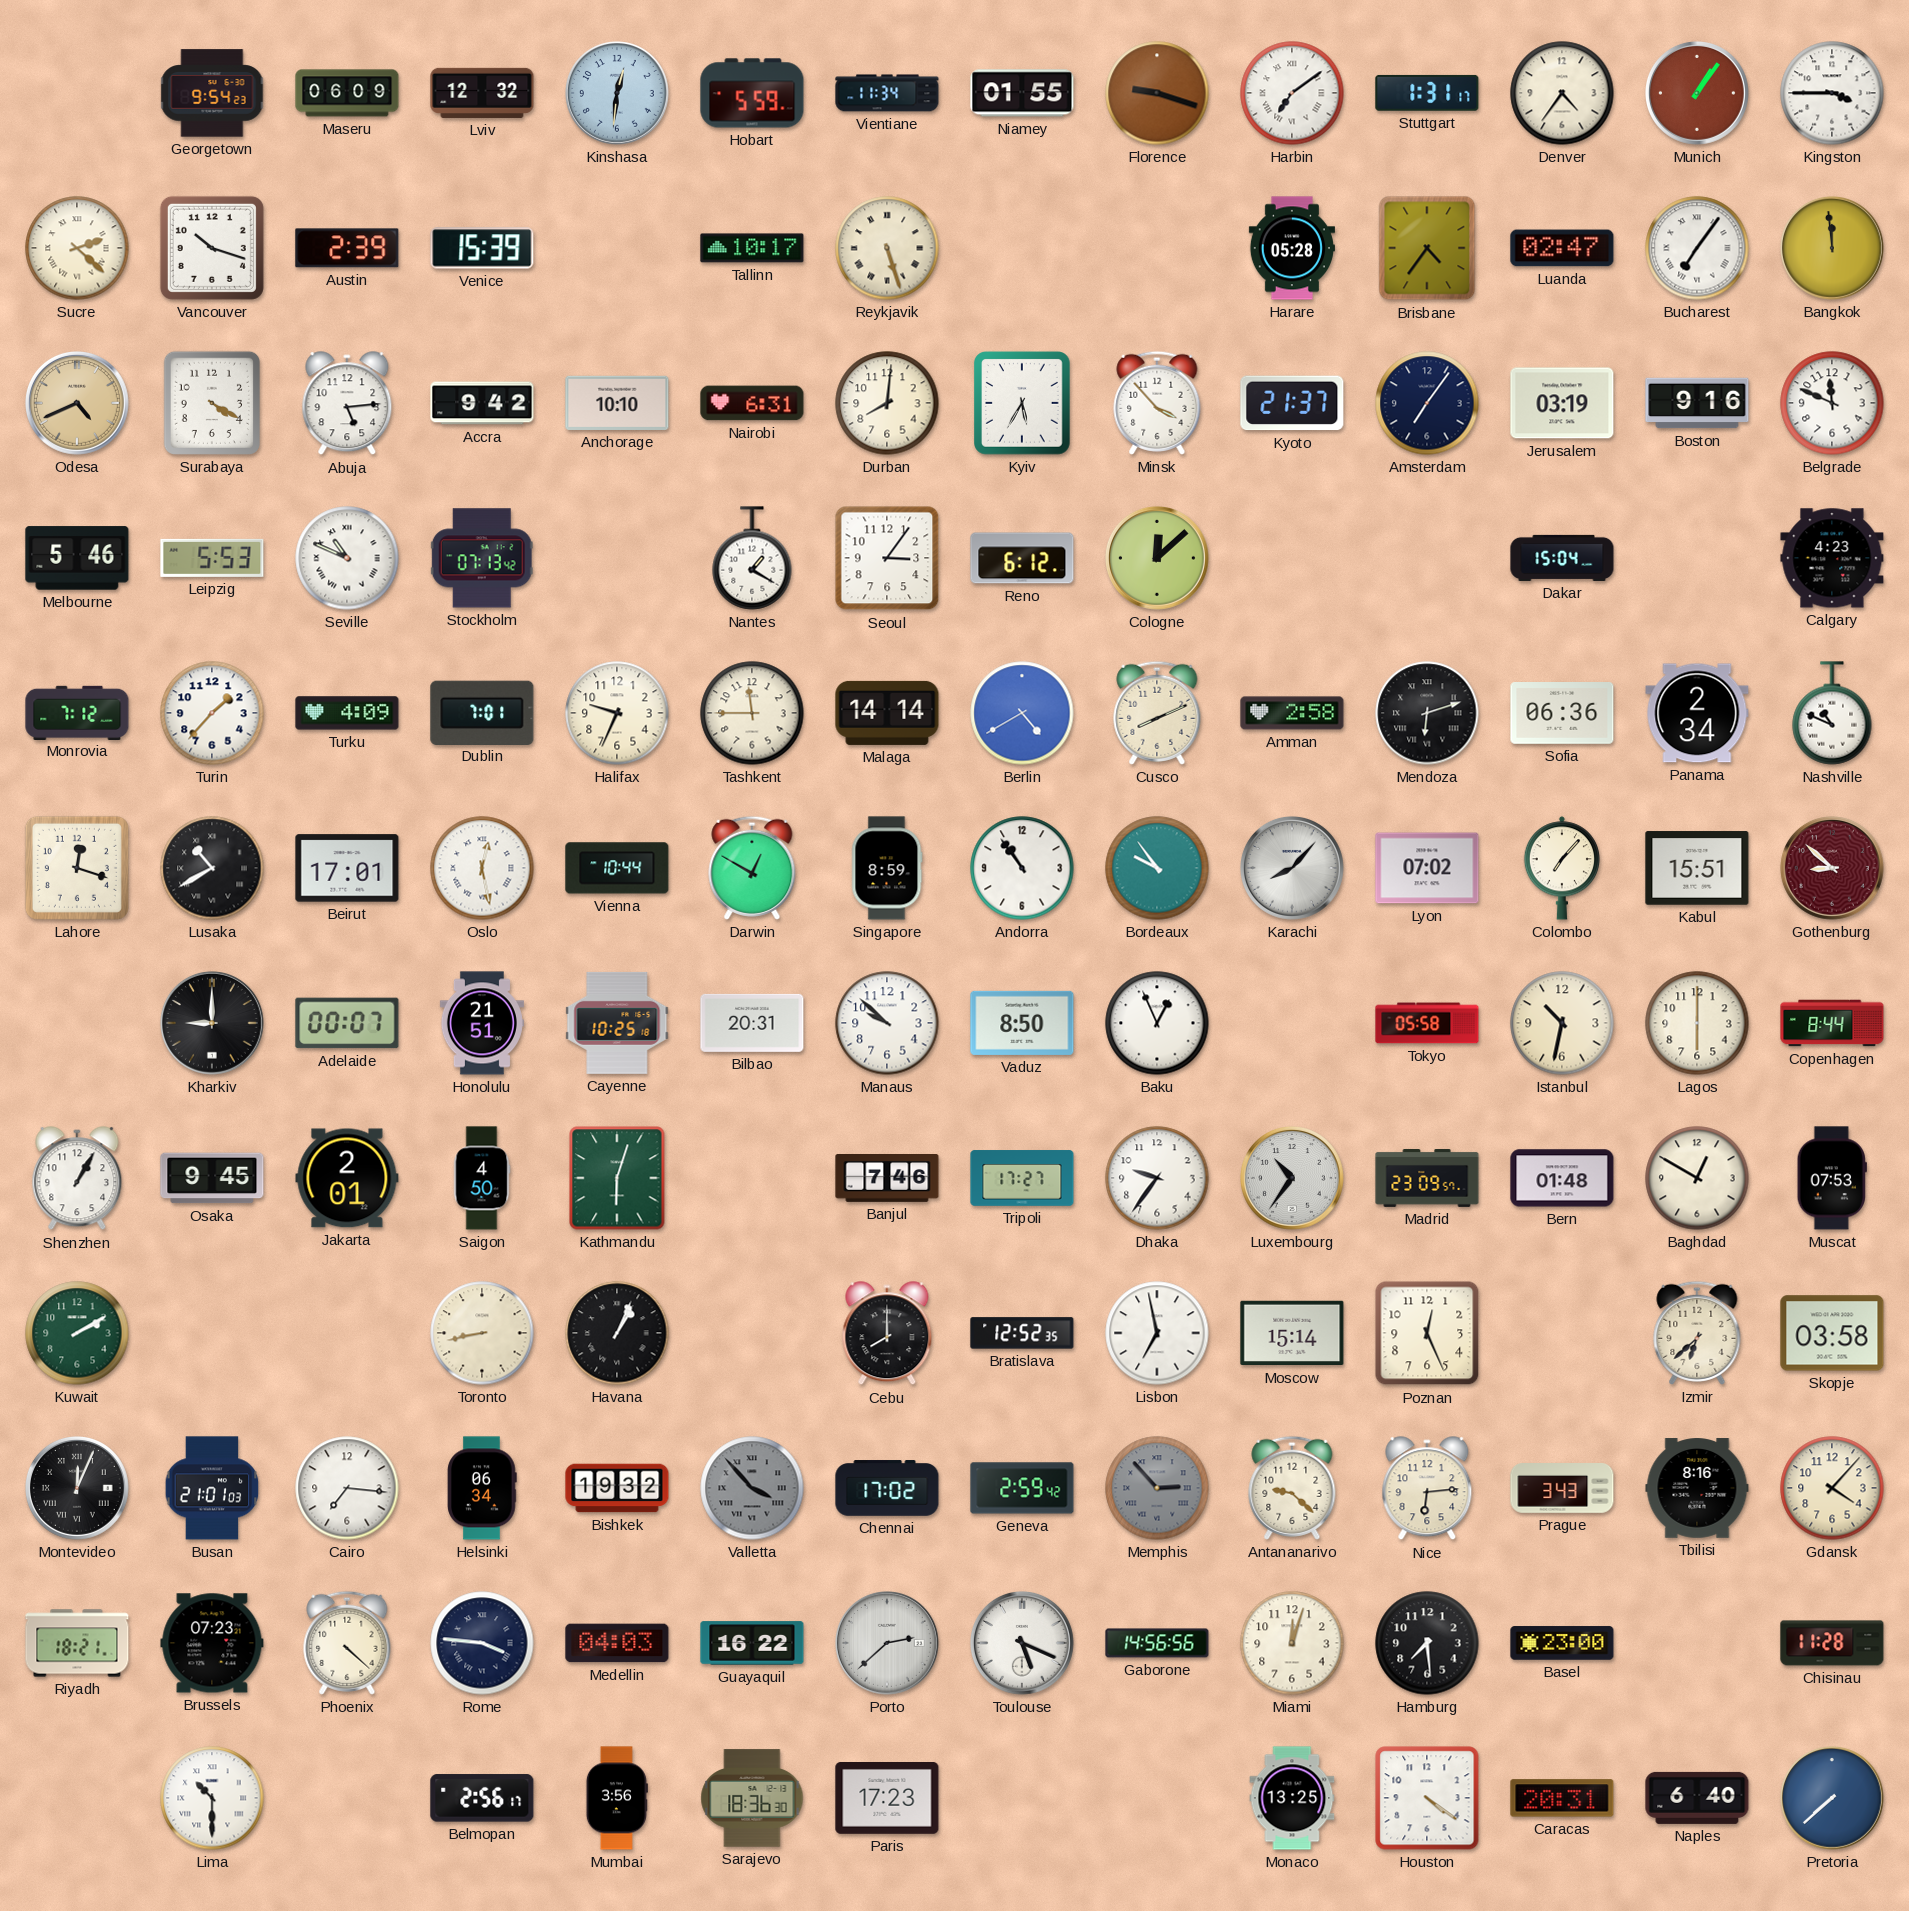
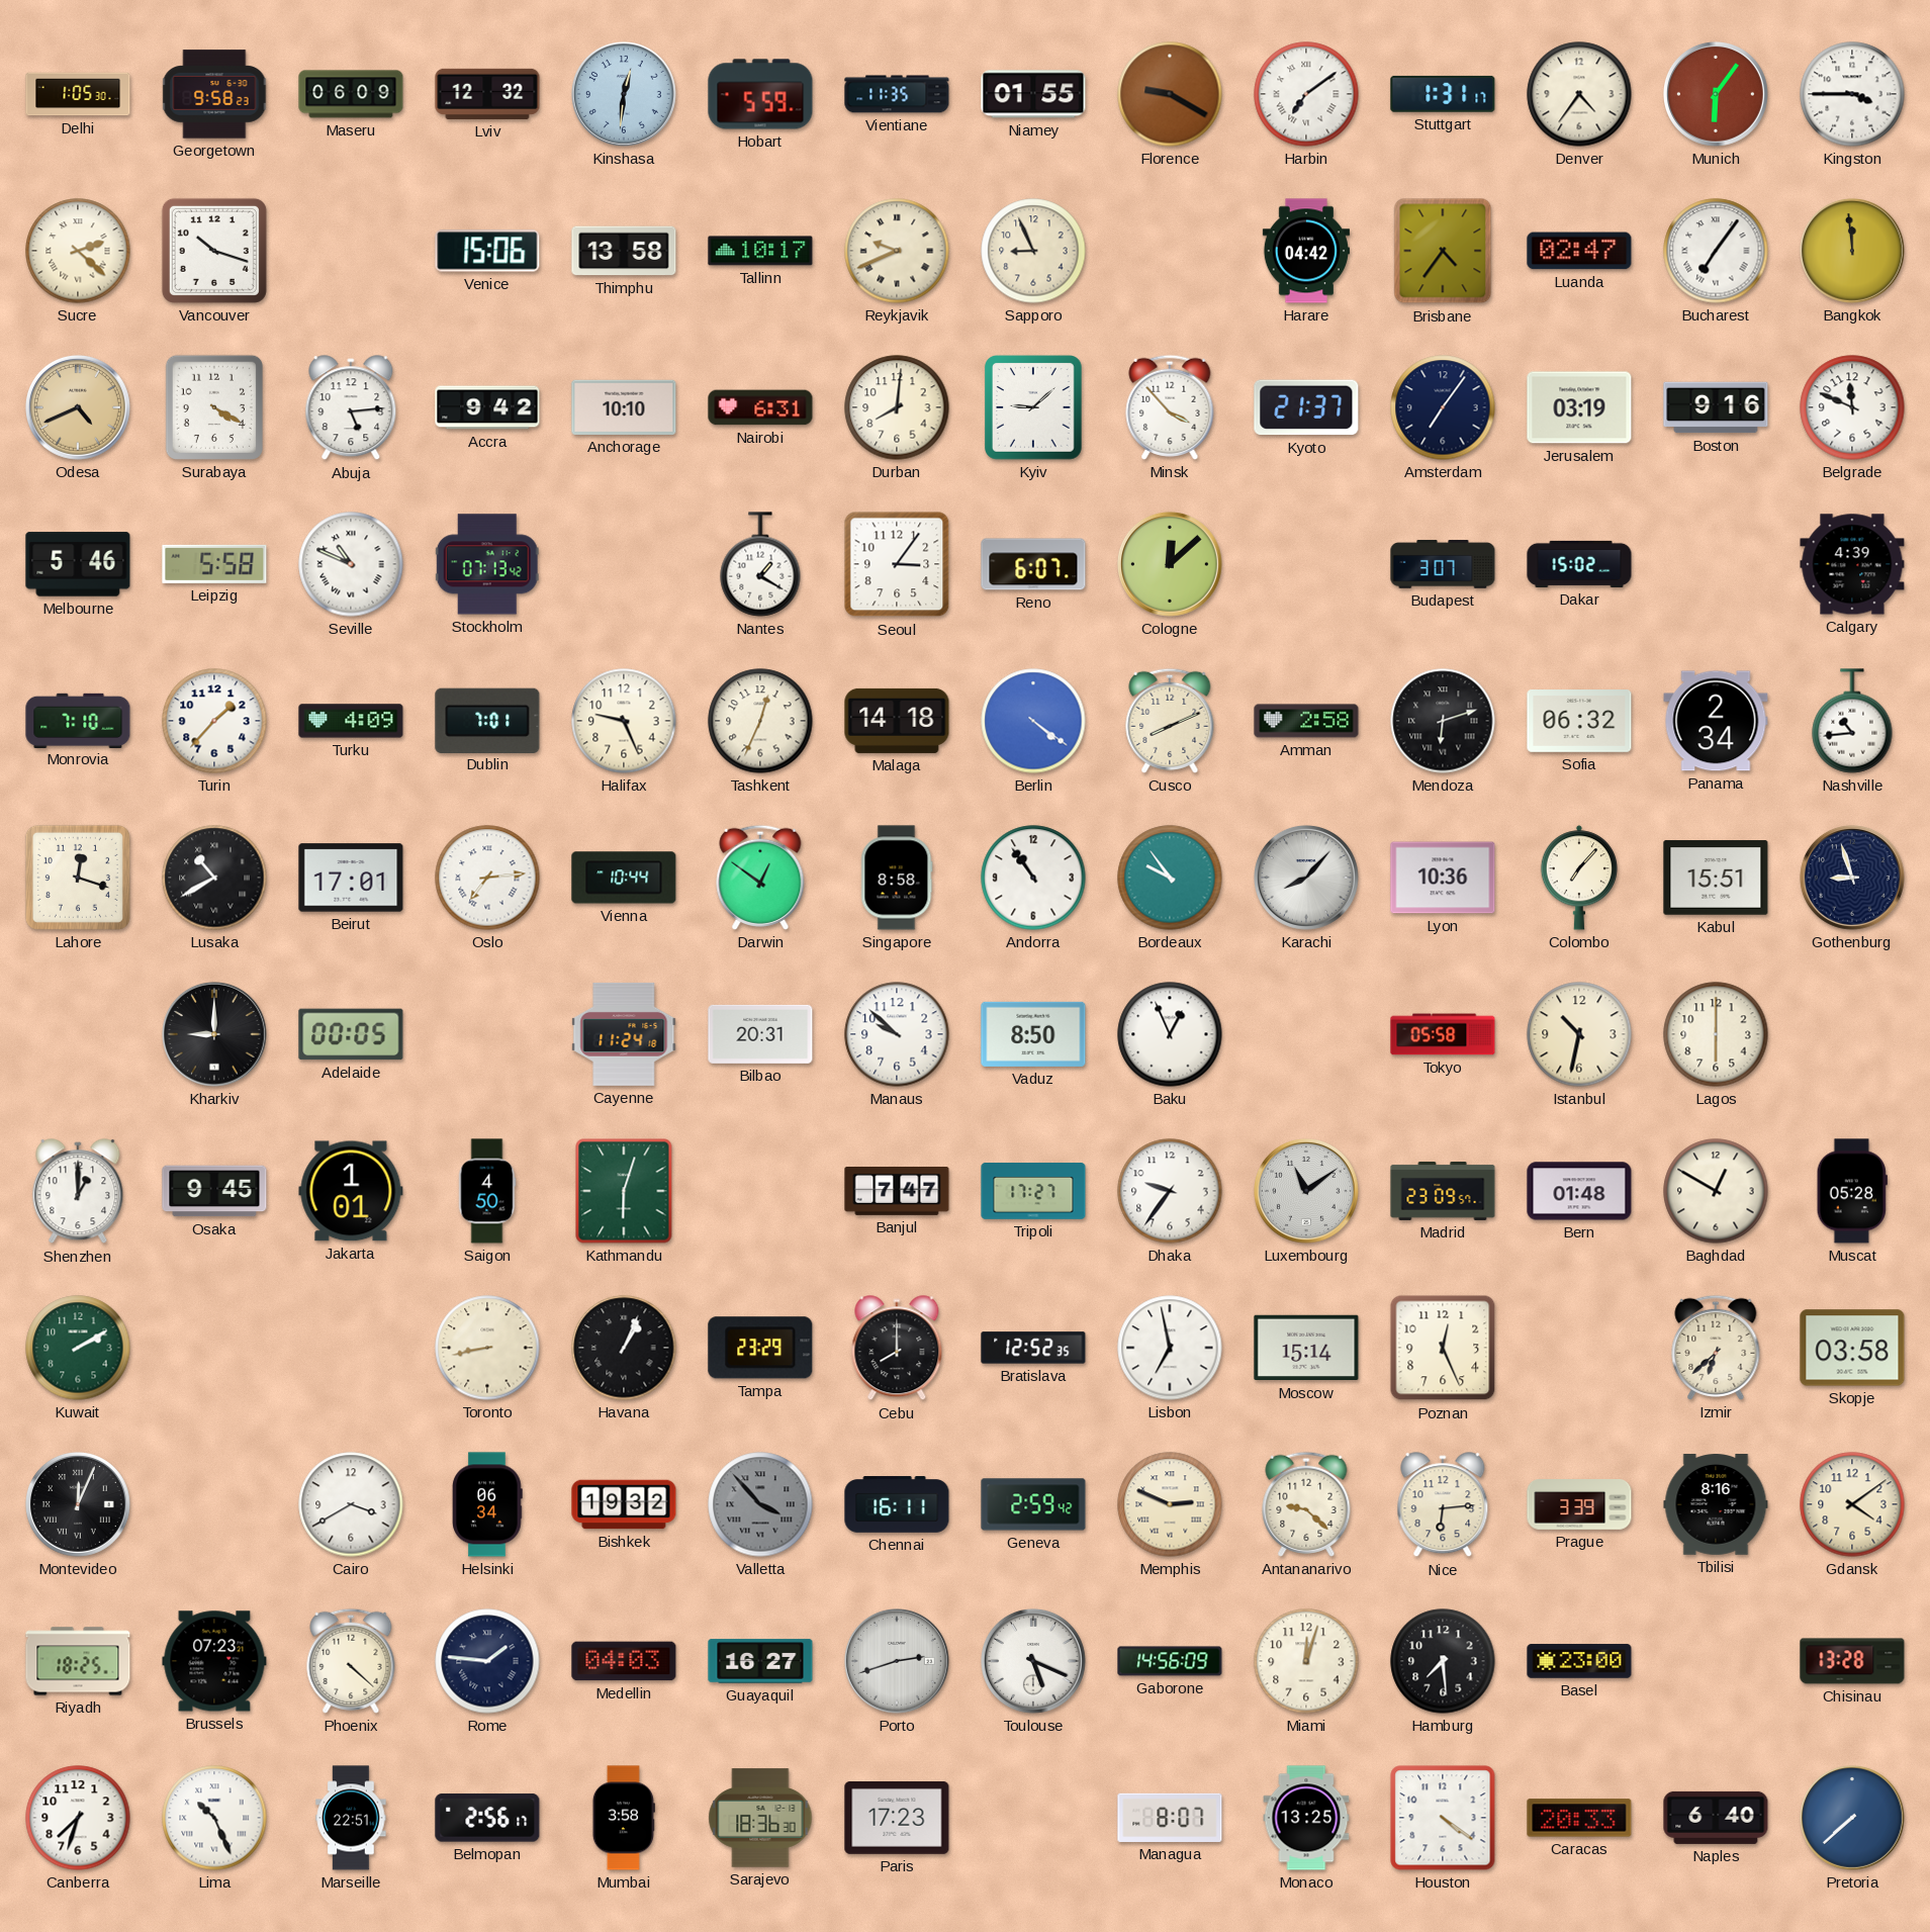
Delhi: none -> 1:05
Georgetown: 9:54 -> 9:58
Vientiane: 11:34 -> 11:35
Florence: 9:18 -> 9:20
Munich: 1:06 -> 6:06
Austin: 2:39 -> none
Venice: 15:39 -> 15:06
Thimphu: none -> 13:58
Reykjavik: 5:27 -> 9:41
Sapporo: none -> 8:56
Harare: 05:28 -> 04:42
Kyiv: 5:35 -> 9:08
Leipzig: 5:53 -> 5:58
Reno: 6:12 -> 6:07
Budapest: none -> 3:07
Dakar: 15:04 -> 15:02
Calgary: 4:23 -> 4:39
Monrovia: 7:12 -> 7:10
Halifax: 9:34 -> 9:26
Tashkent: 11:45 -> 12:34
Malaga: 14:14 -> 14:18
Berlin: 4:40 -> 4:21
Sofia: 06:36 -> 06:32
Nashville: 10:49 -> 10:44
Oslo: 12:28 -> 7:14
Darwin: 12:50 -> 12:51
Singapore: 8:59 -> 8:58
Lyon: 07:02 -> 10:36
Gothenburg: 8:52 -> 8:57
Gothenburg dial: burgundy -> navy
Adelaide: 00:07 -> 00:05
Honolulu: 21:51 -> none
Cayenne: 10:25 -> 11:24
Copenhagen: 8:44 -> none
Shenzhen: 1:05 -> 1:00
Jakarta: 2:01 -> 1:01
Banjul: 7:46 -> 7:47
Luxembourg: 10:36 -> 11:09
Muscat: 07:53 -> 05:28
Tampa: none -> 23:29
Busan: 21:01 -> none
Cairo: 7:16 -> 3:40
Chennai: 17:02 -> 16:11
Memphis: 2:53 -> 2:49
Memphis dial: grey -> cream
Prague: 3:43 -> 3:39
Gdansk: 4:07 -> 4:09
Riyadh: 18:21 -> 18:25
Rome: 3:46 -> 1:46
Guayaquil: 16:22 -> 16:27
Porto: 2:38 -> 2:42
Gaborone: 14:56:56 -> 14:56:09
Chisinau: 11:28 -> 13:28
Canberra: none -> 7:33
Lima: 10:30 -> 10:26
Marseille: none -> 22:51
Mumbai: 3:56 -> 3:58
Managua: none -> 8:07
Caracas: 20:31 -> 20:33
